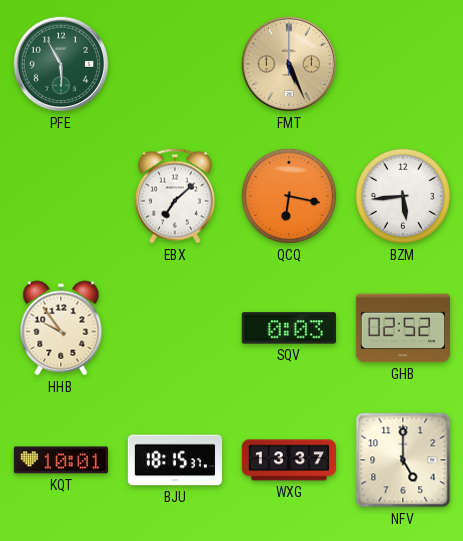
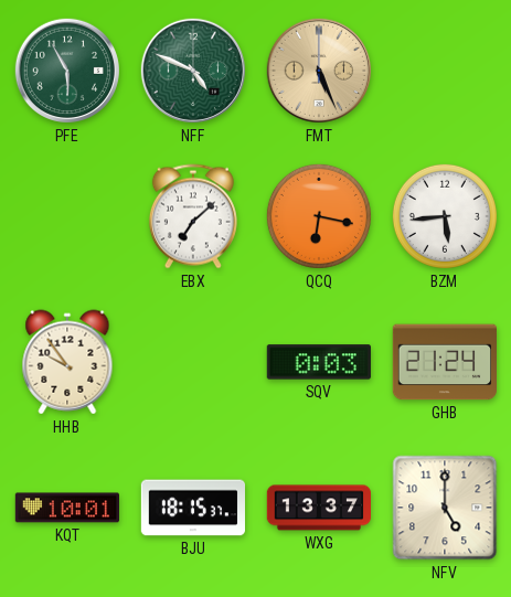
NFF: none -> 4:49
GHB: 02:52 -> 21:24
